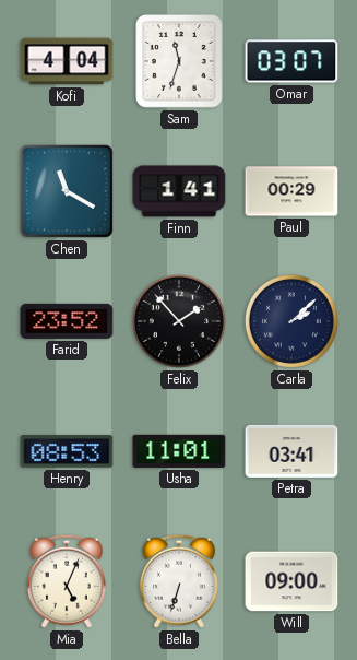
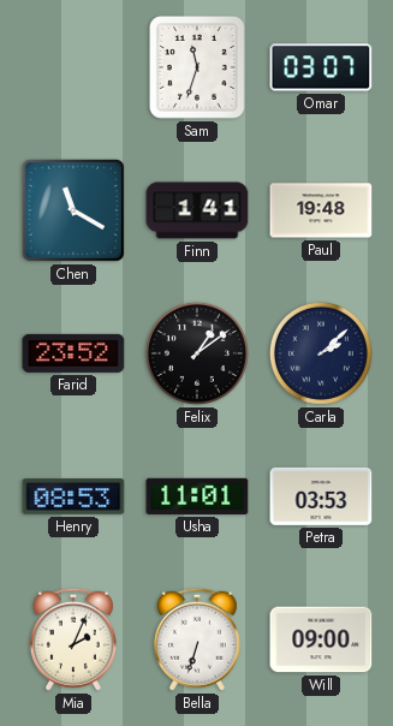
Kofi: 4:04 -> none
Paul: 00:29 -> 19:48
Felix: 1:53 -> 1:09
Petra: 03:41 -> 03:53
Mia: 5:04 -> 2:04
